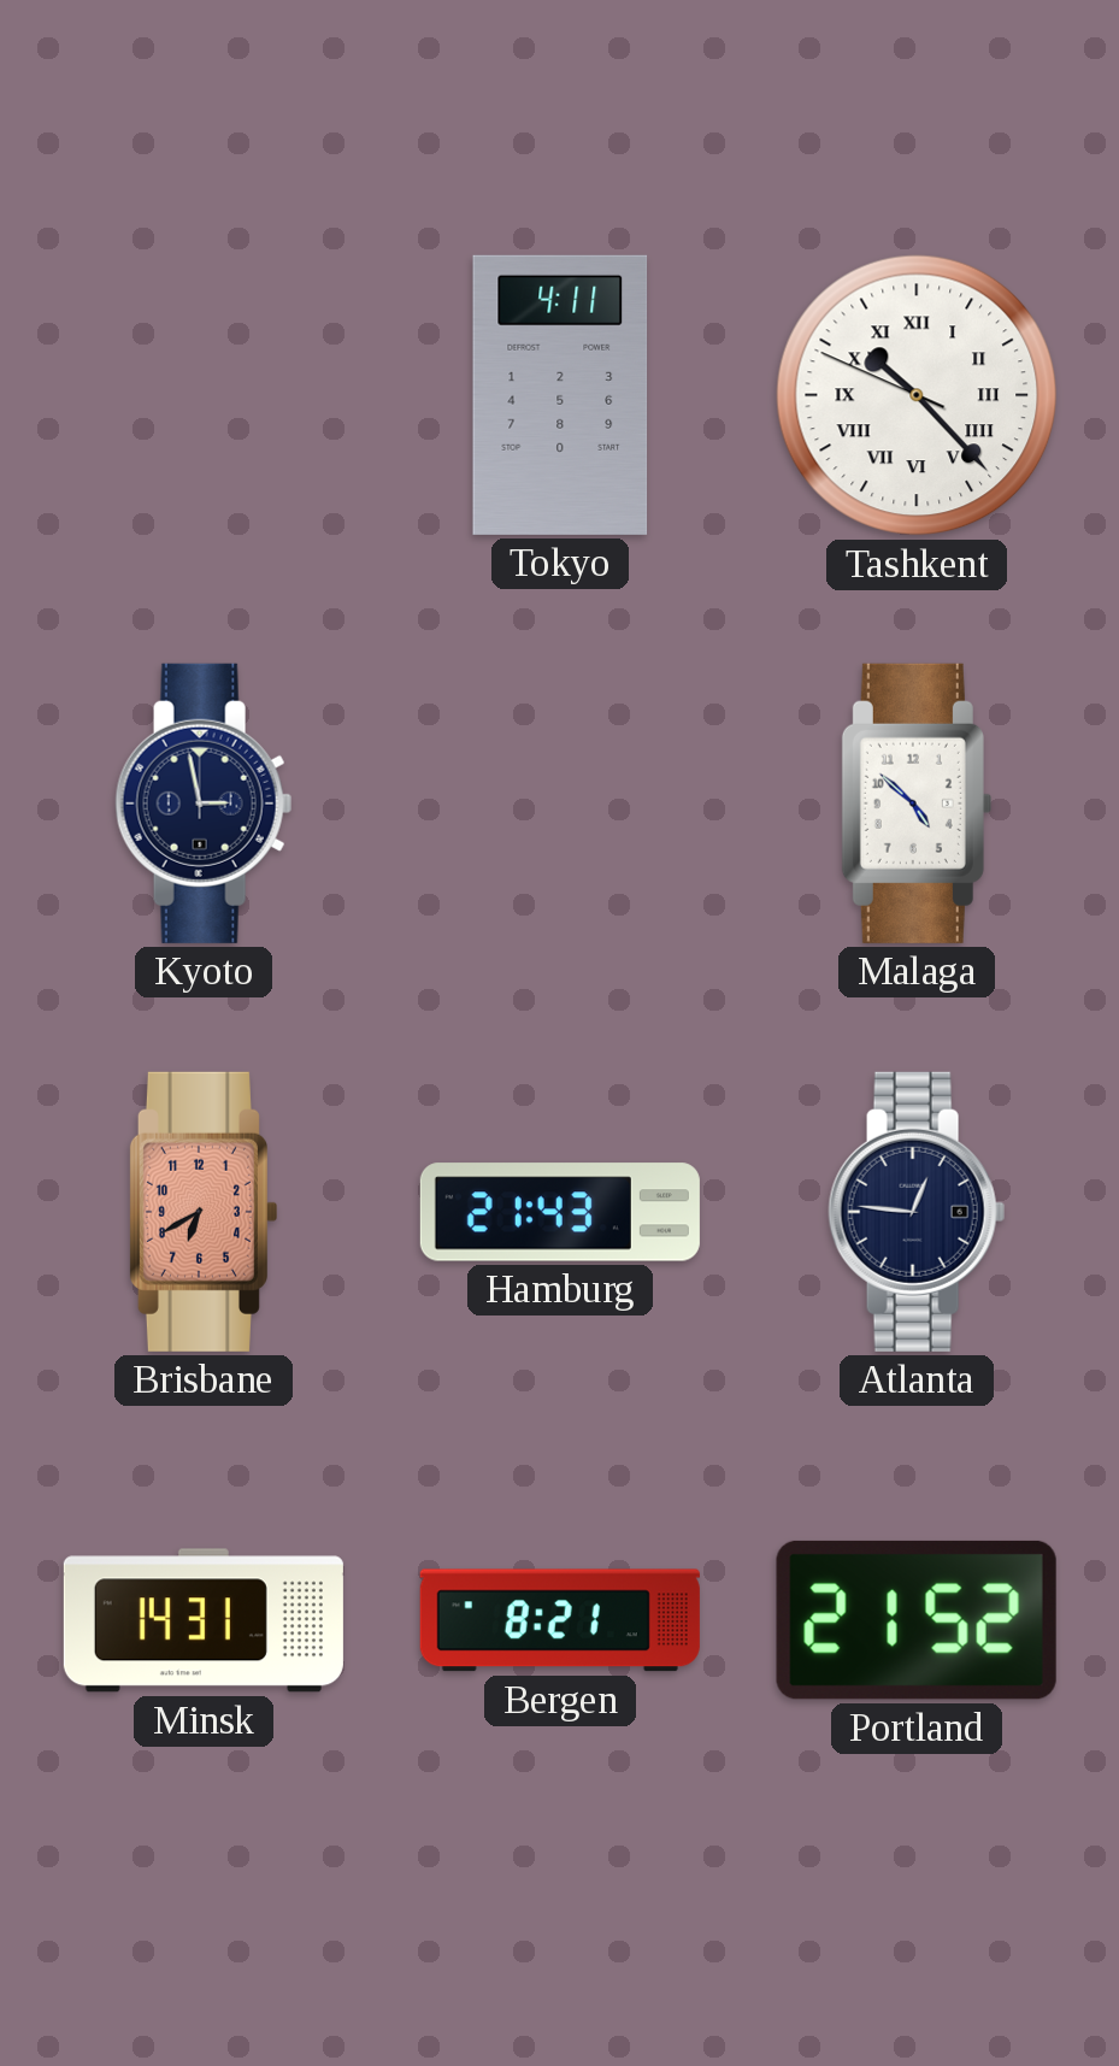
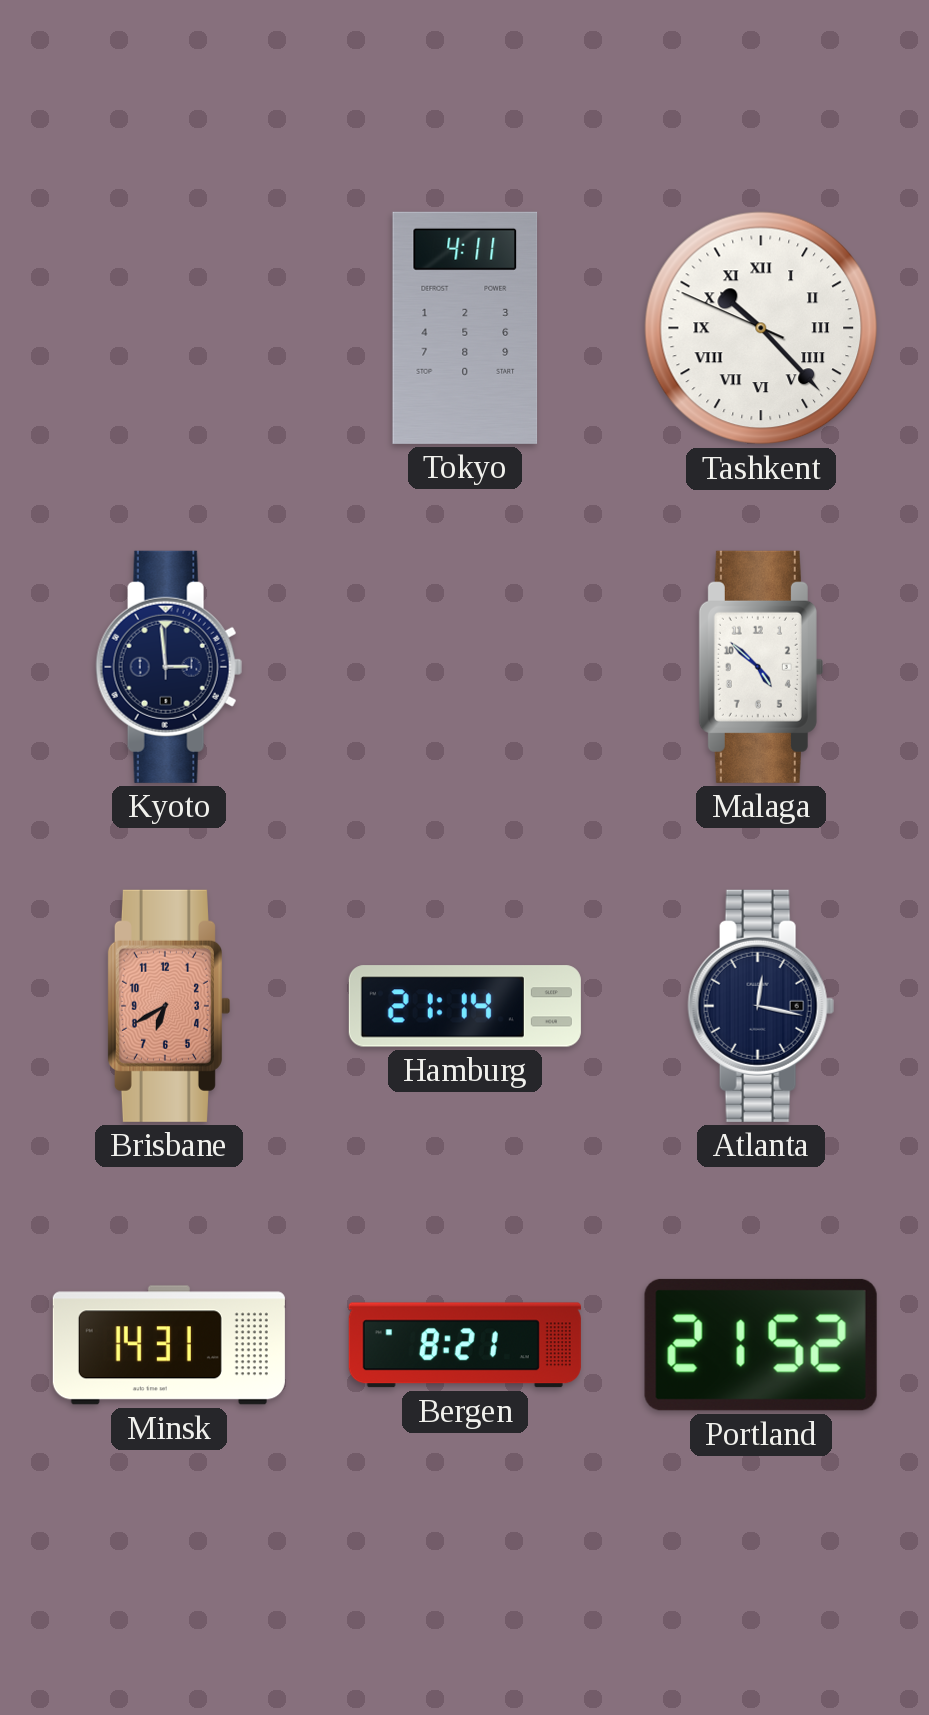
Kyoto: 2:58 -> 2:59
Hamburg: 21:43 -> 21:14
Atlanta: 12:46 -> 12:17
